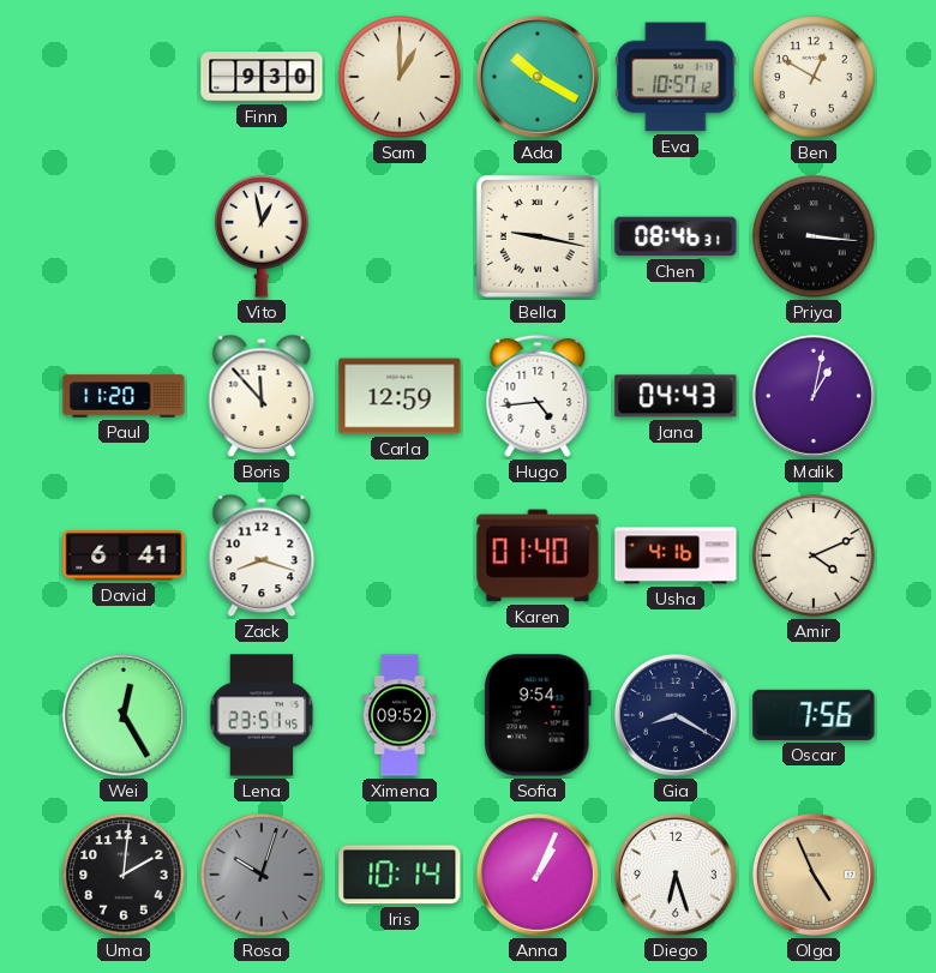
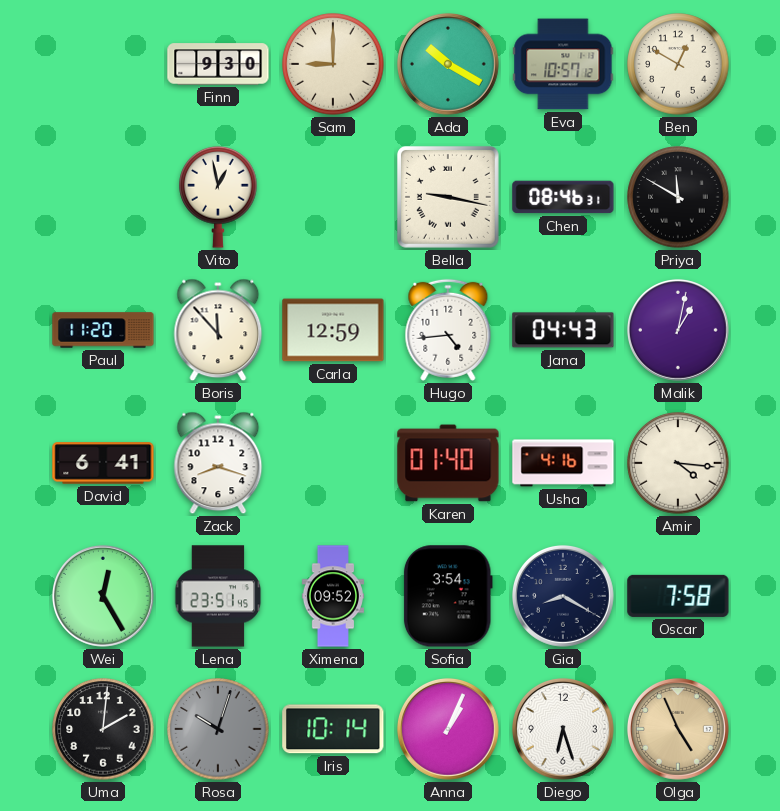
Sam: 1:00 -> 9:00
Priya: 3:16 -> 11:50
Amir: 4:11 -> 4:16
Sofia: 9:54 -> 3:54
Oscar: 7:56 -> 7:58
